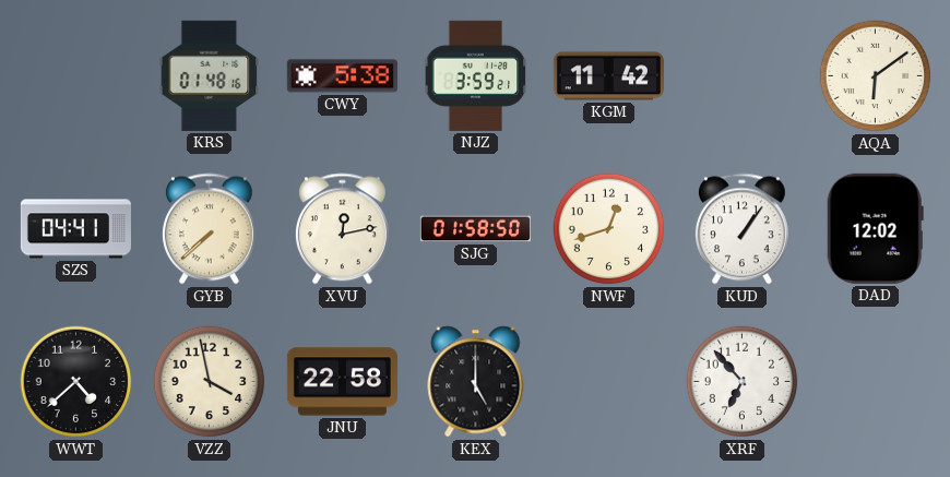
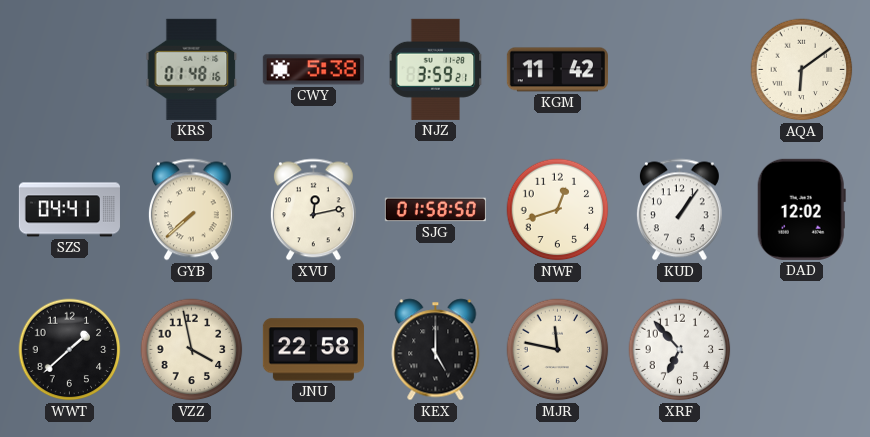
WWT: 4:38 -> 1:38
MJR: none -> 11:47
